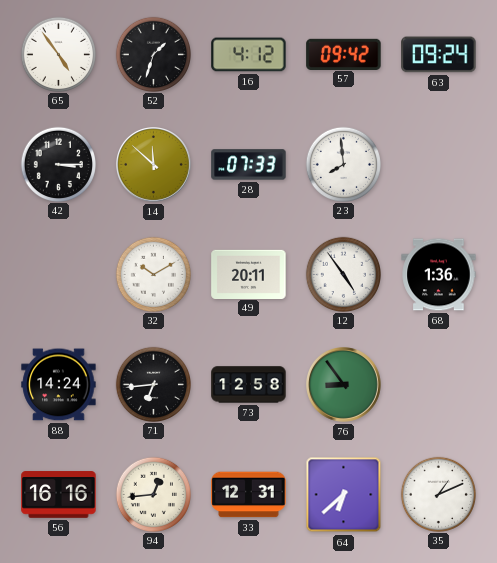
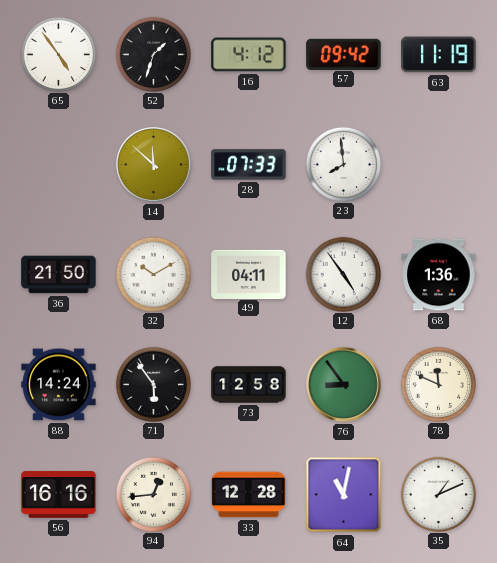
63: 09:24 -> 11:19
42: 3:15 -> none
36: none -> 21:50
49: 20:11 -> 04:11
71: 6:44 -> 5:54
78: none -> 11:49
33: 12:31 -> 12:28
64: 6:38 -> 11:02
